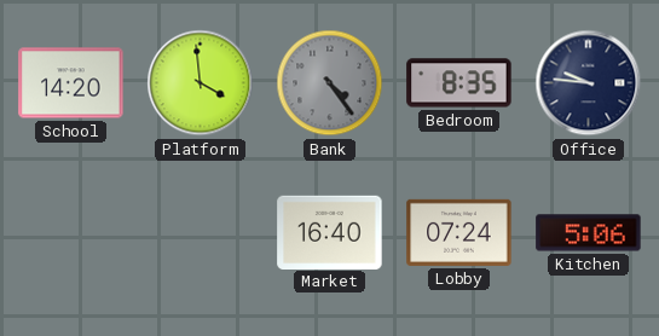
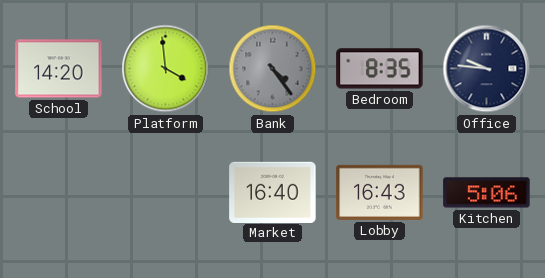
Lobby: 07:24 -> 16:43
